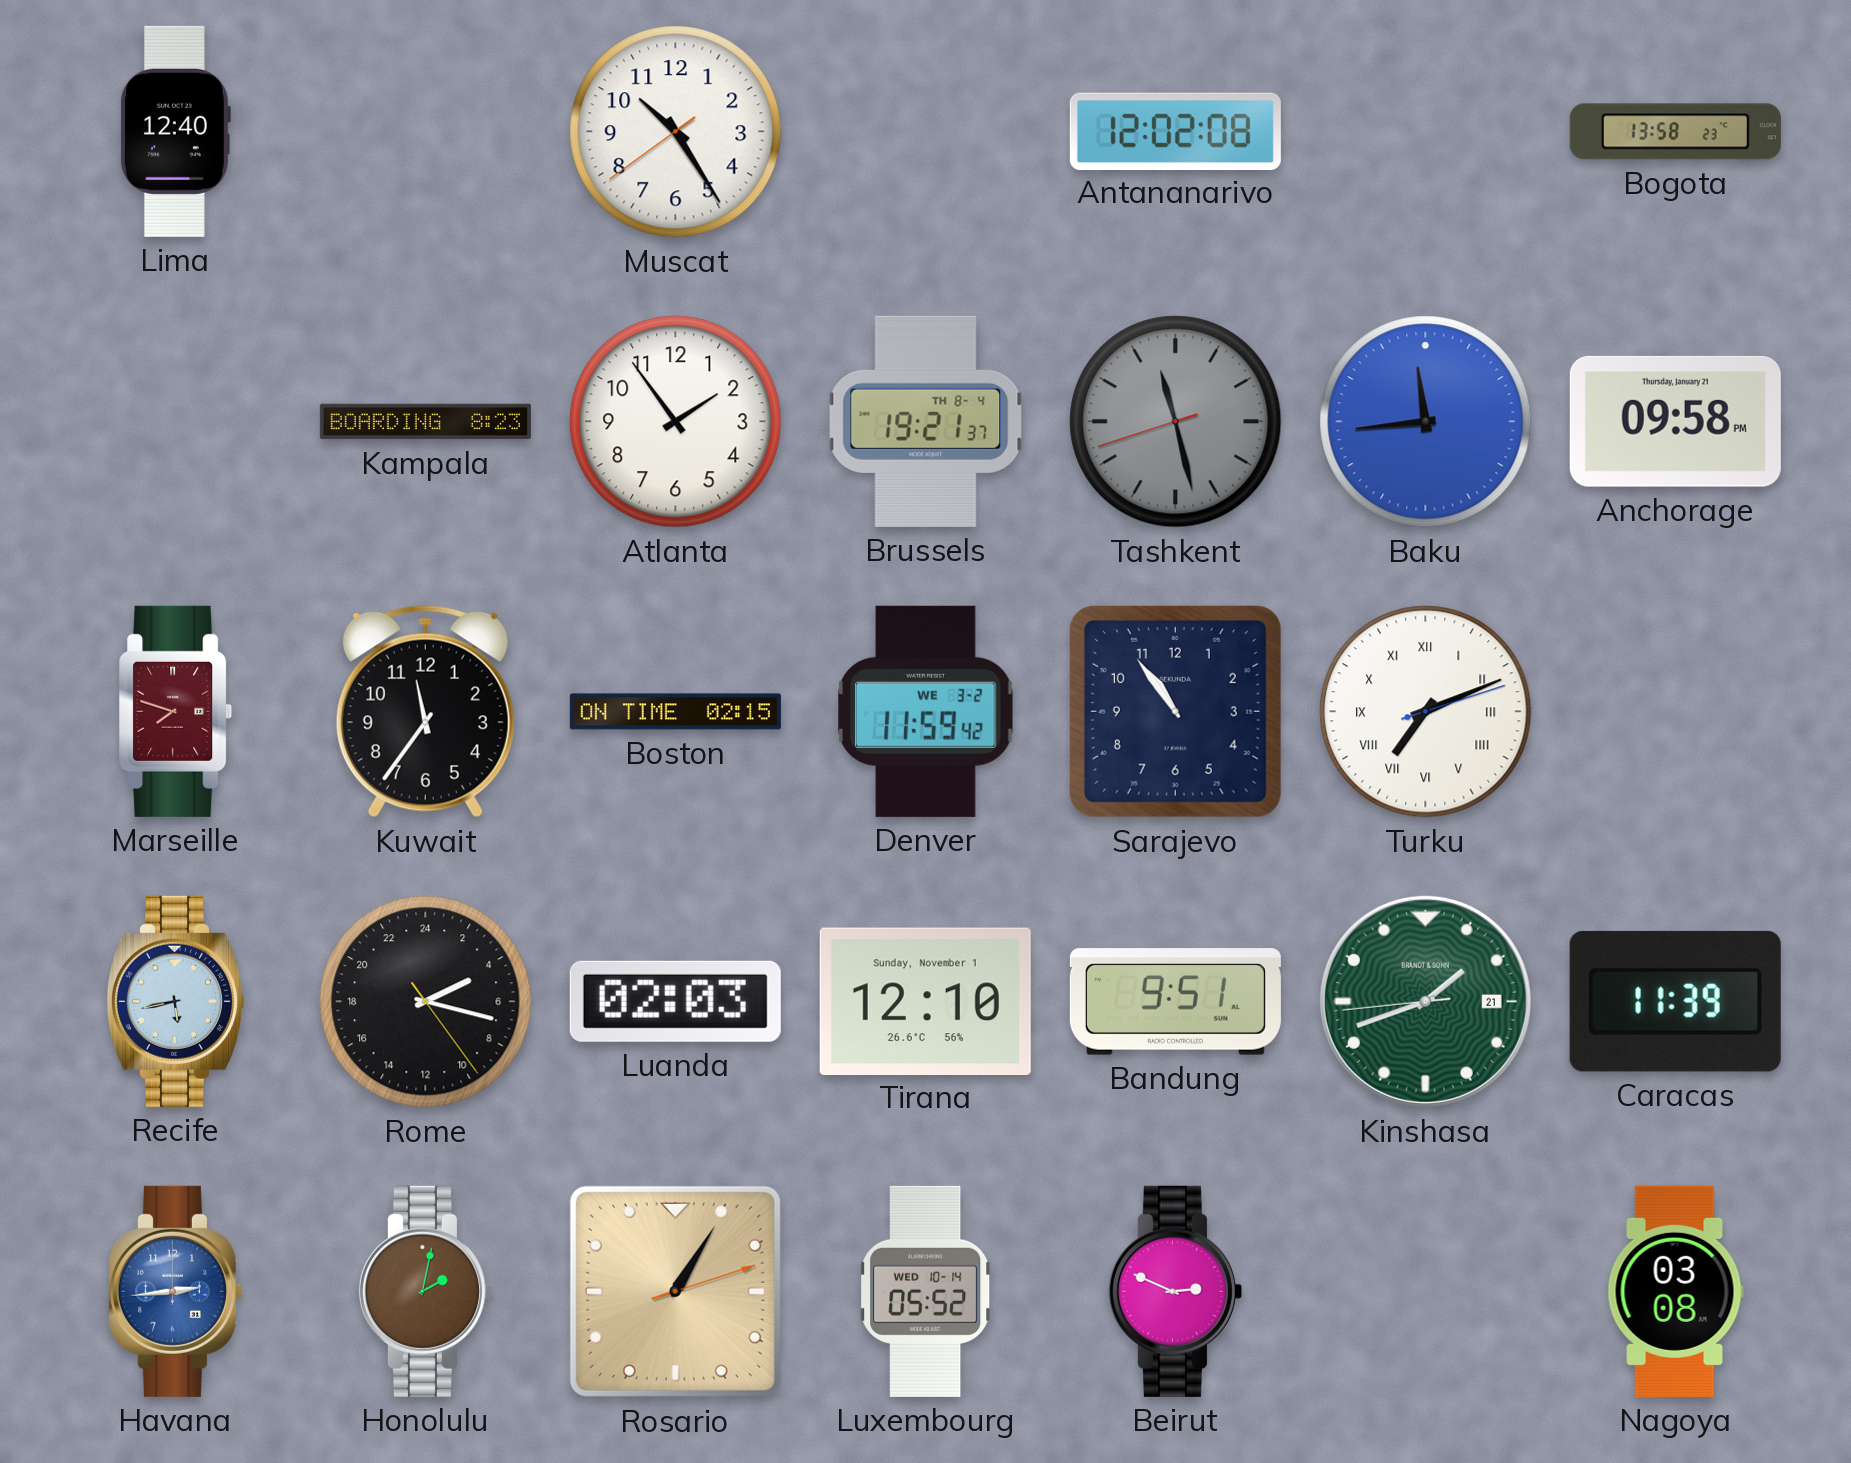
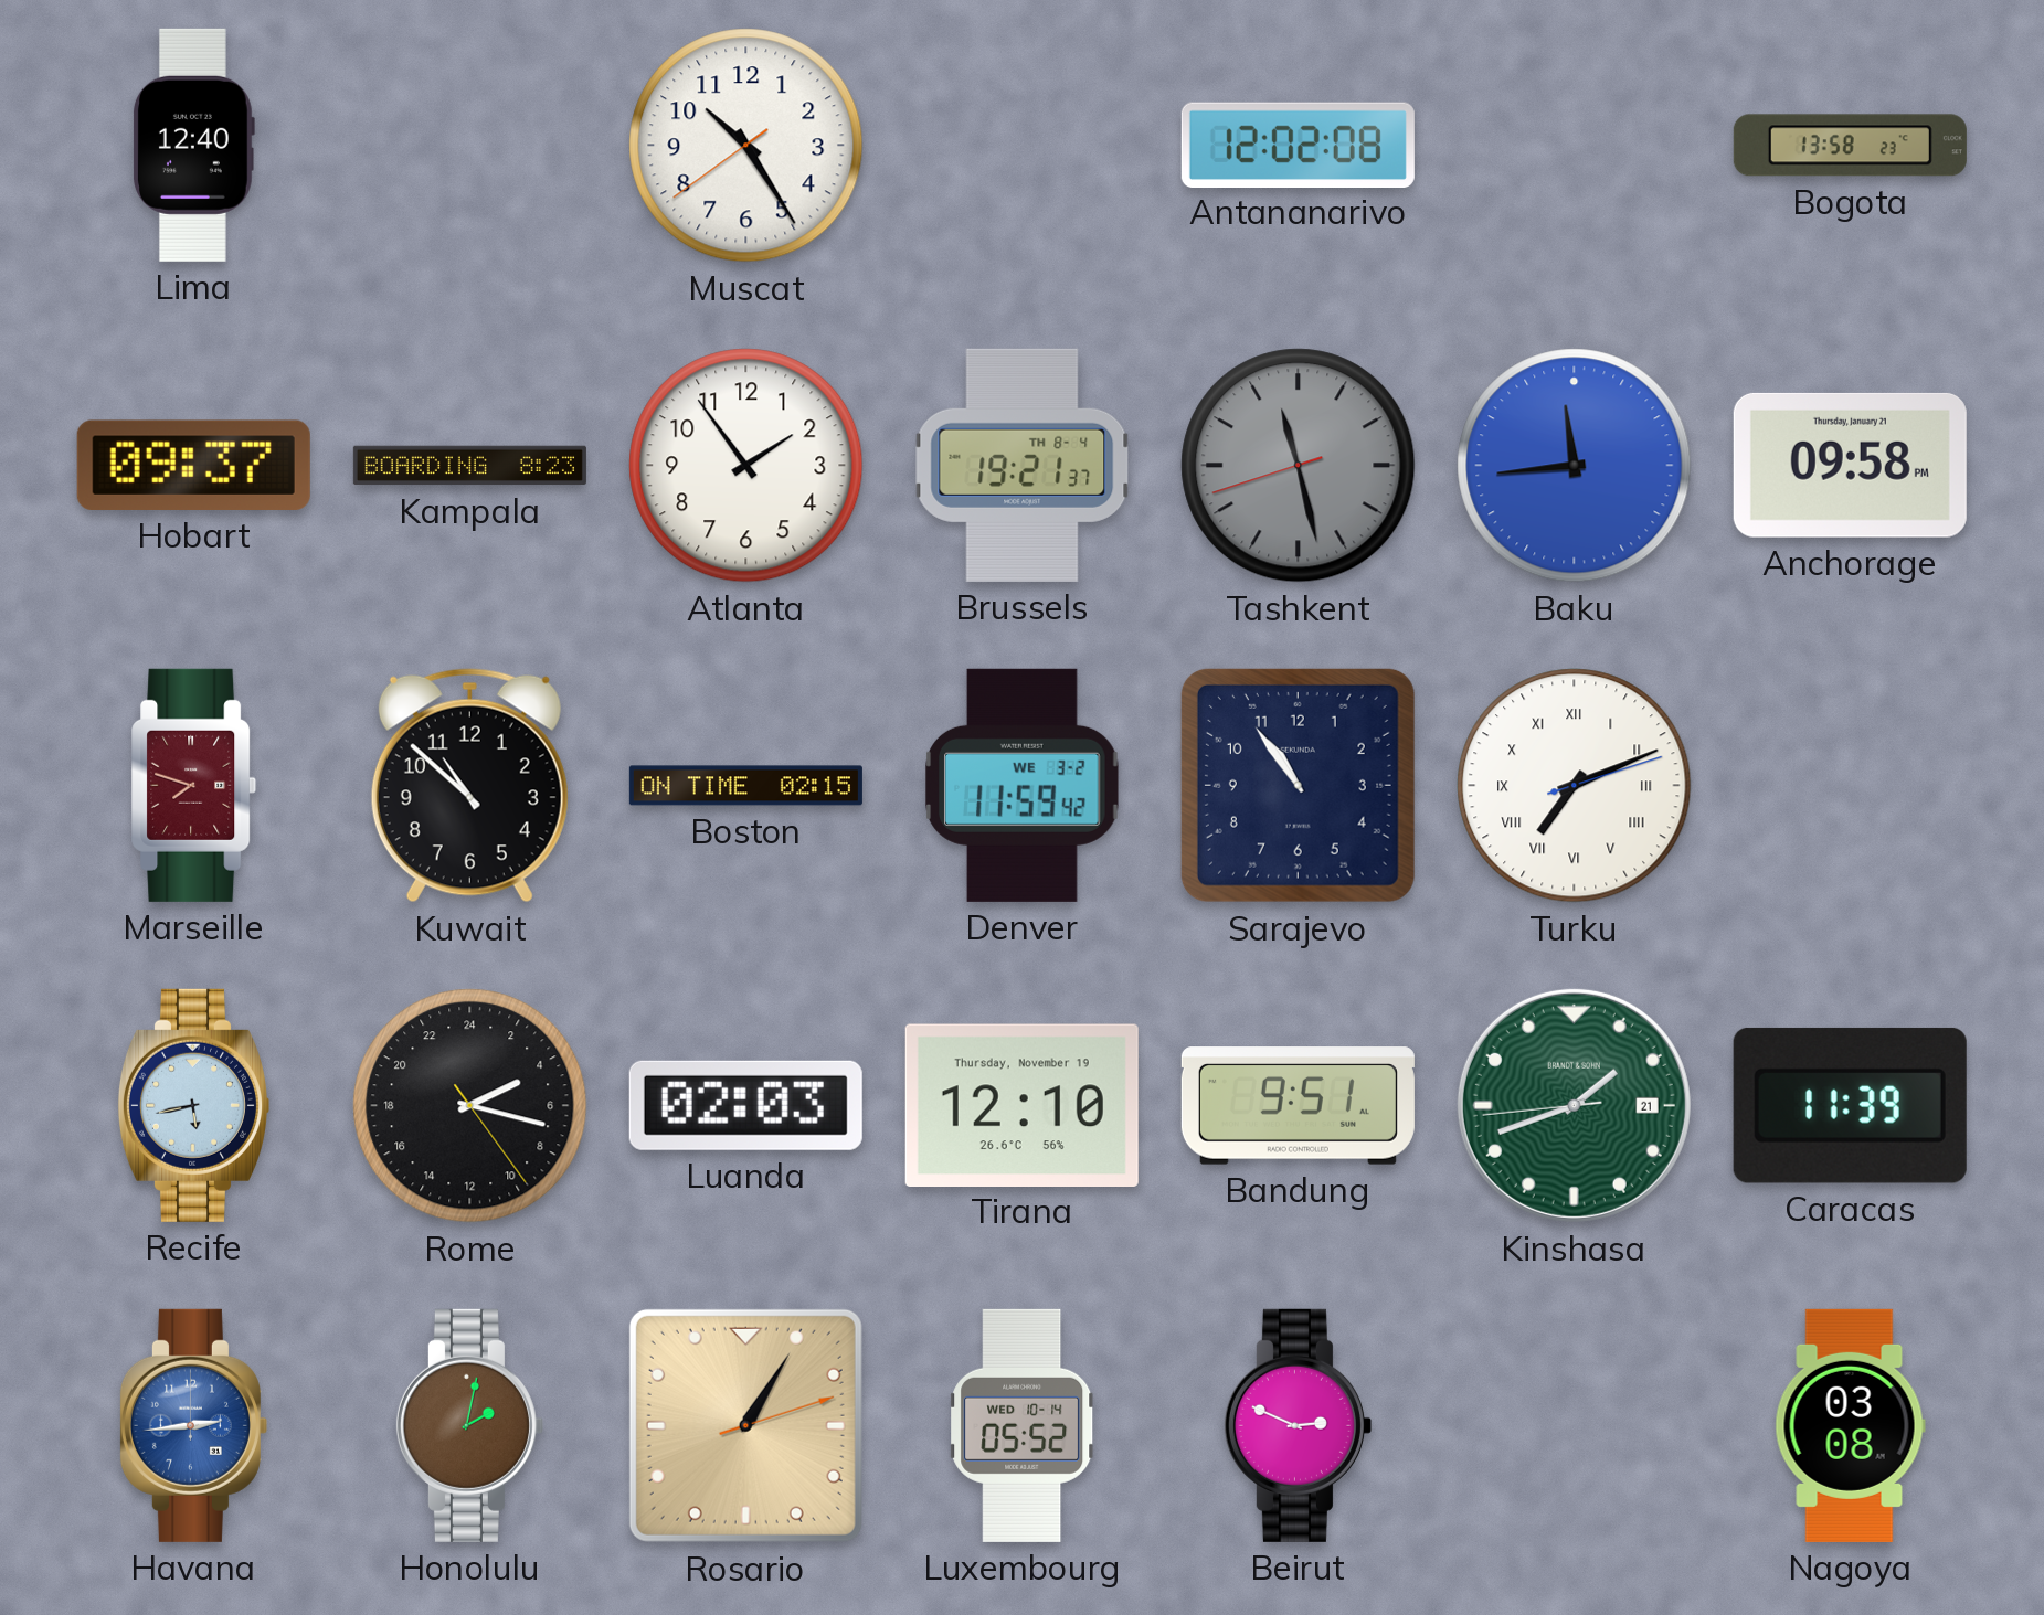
Hobart: none -> 09:37
Kuwait: 11:36 -> 10:52
Tirana date: Sunday, November 1 -> Thursday, November 19
